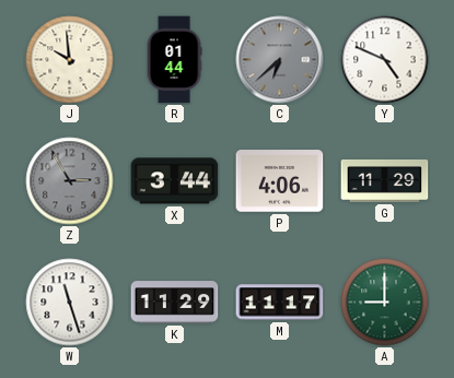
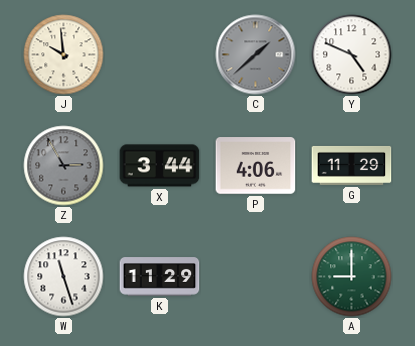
R: 01:44 -> none
C: 6:38 -> 1:38
M: 11:17 -> none
